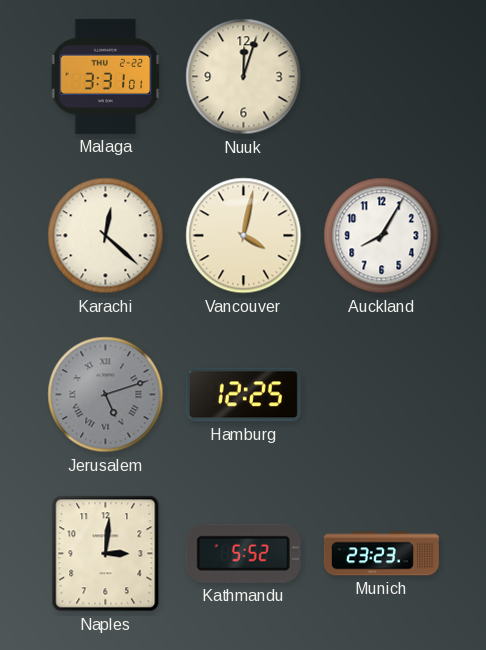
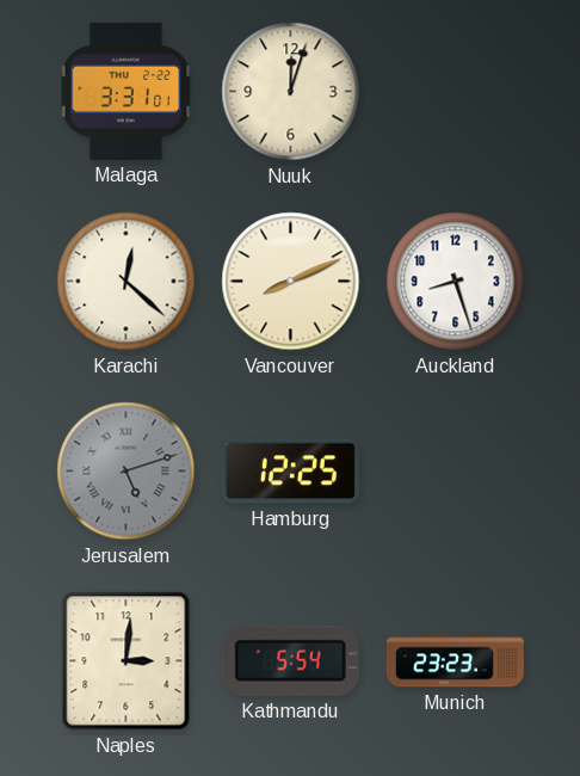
Vancouver: 4:02 -> 8:11
Auckland: 8:05 -> 8:27
Kathmandu: 5:52 -> 5:54
